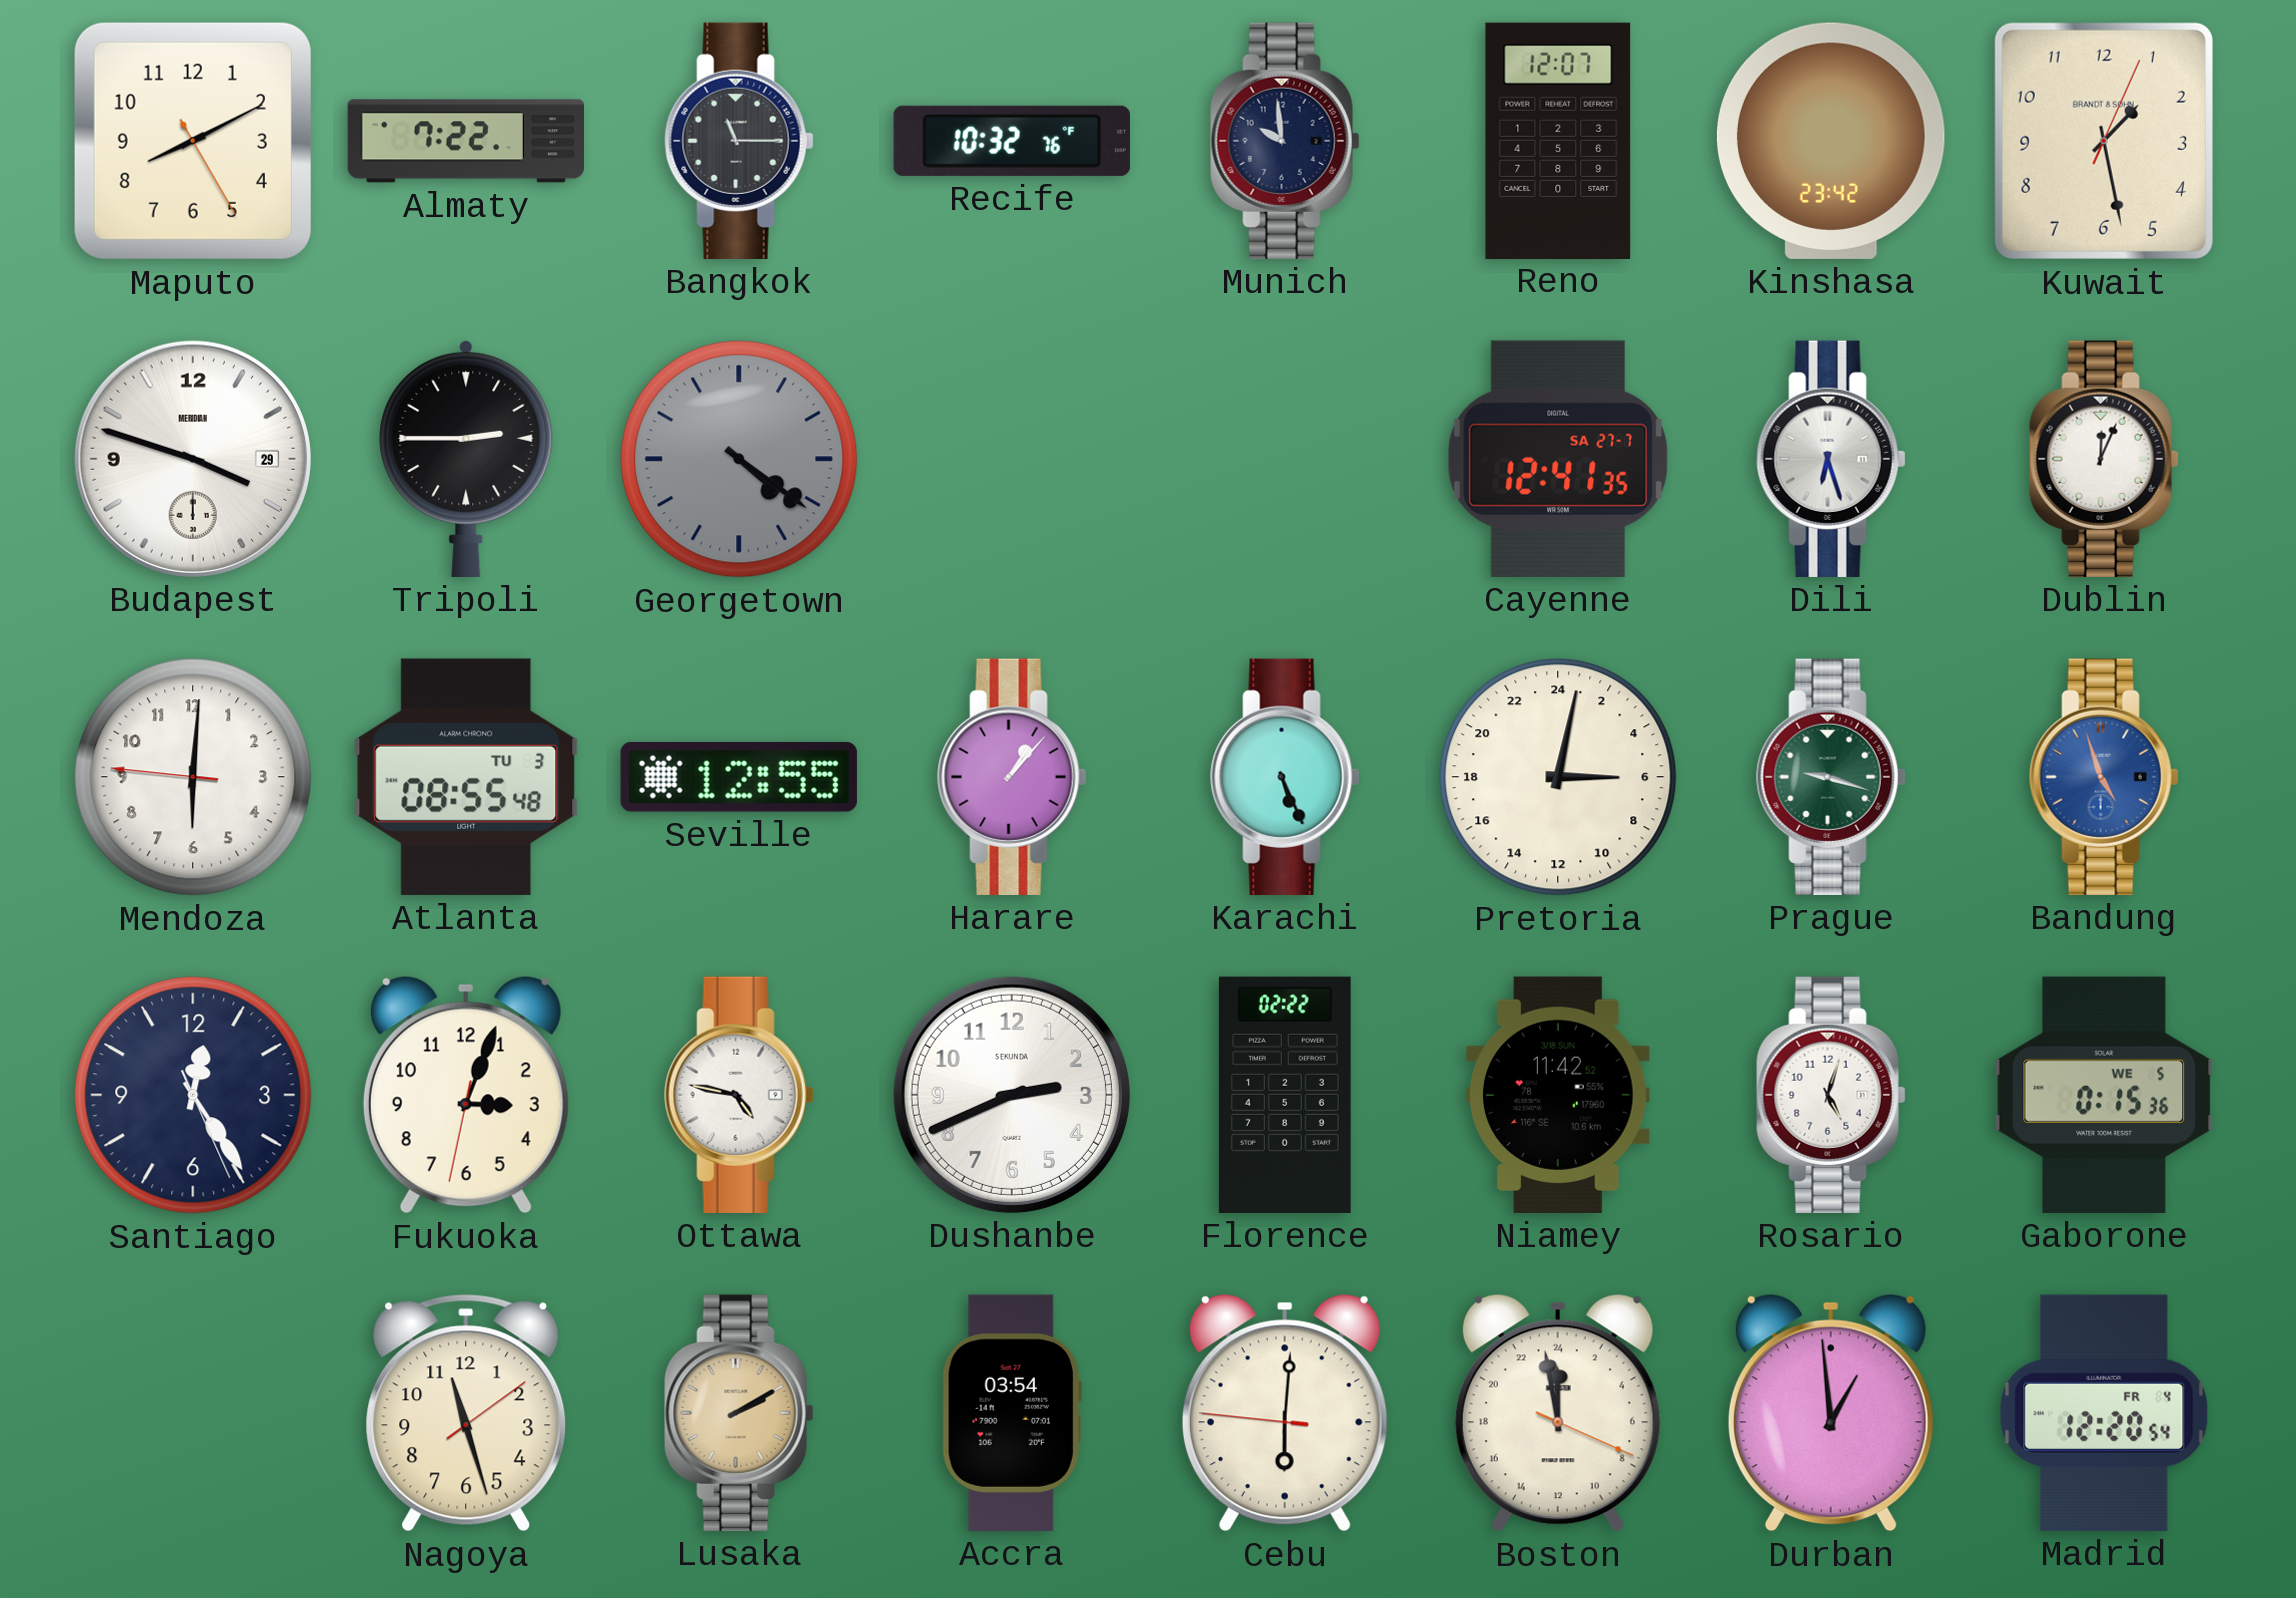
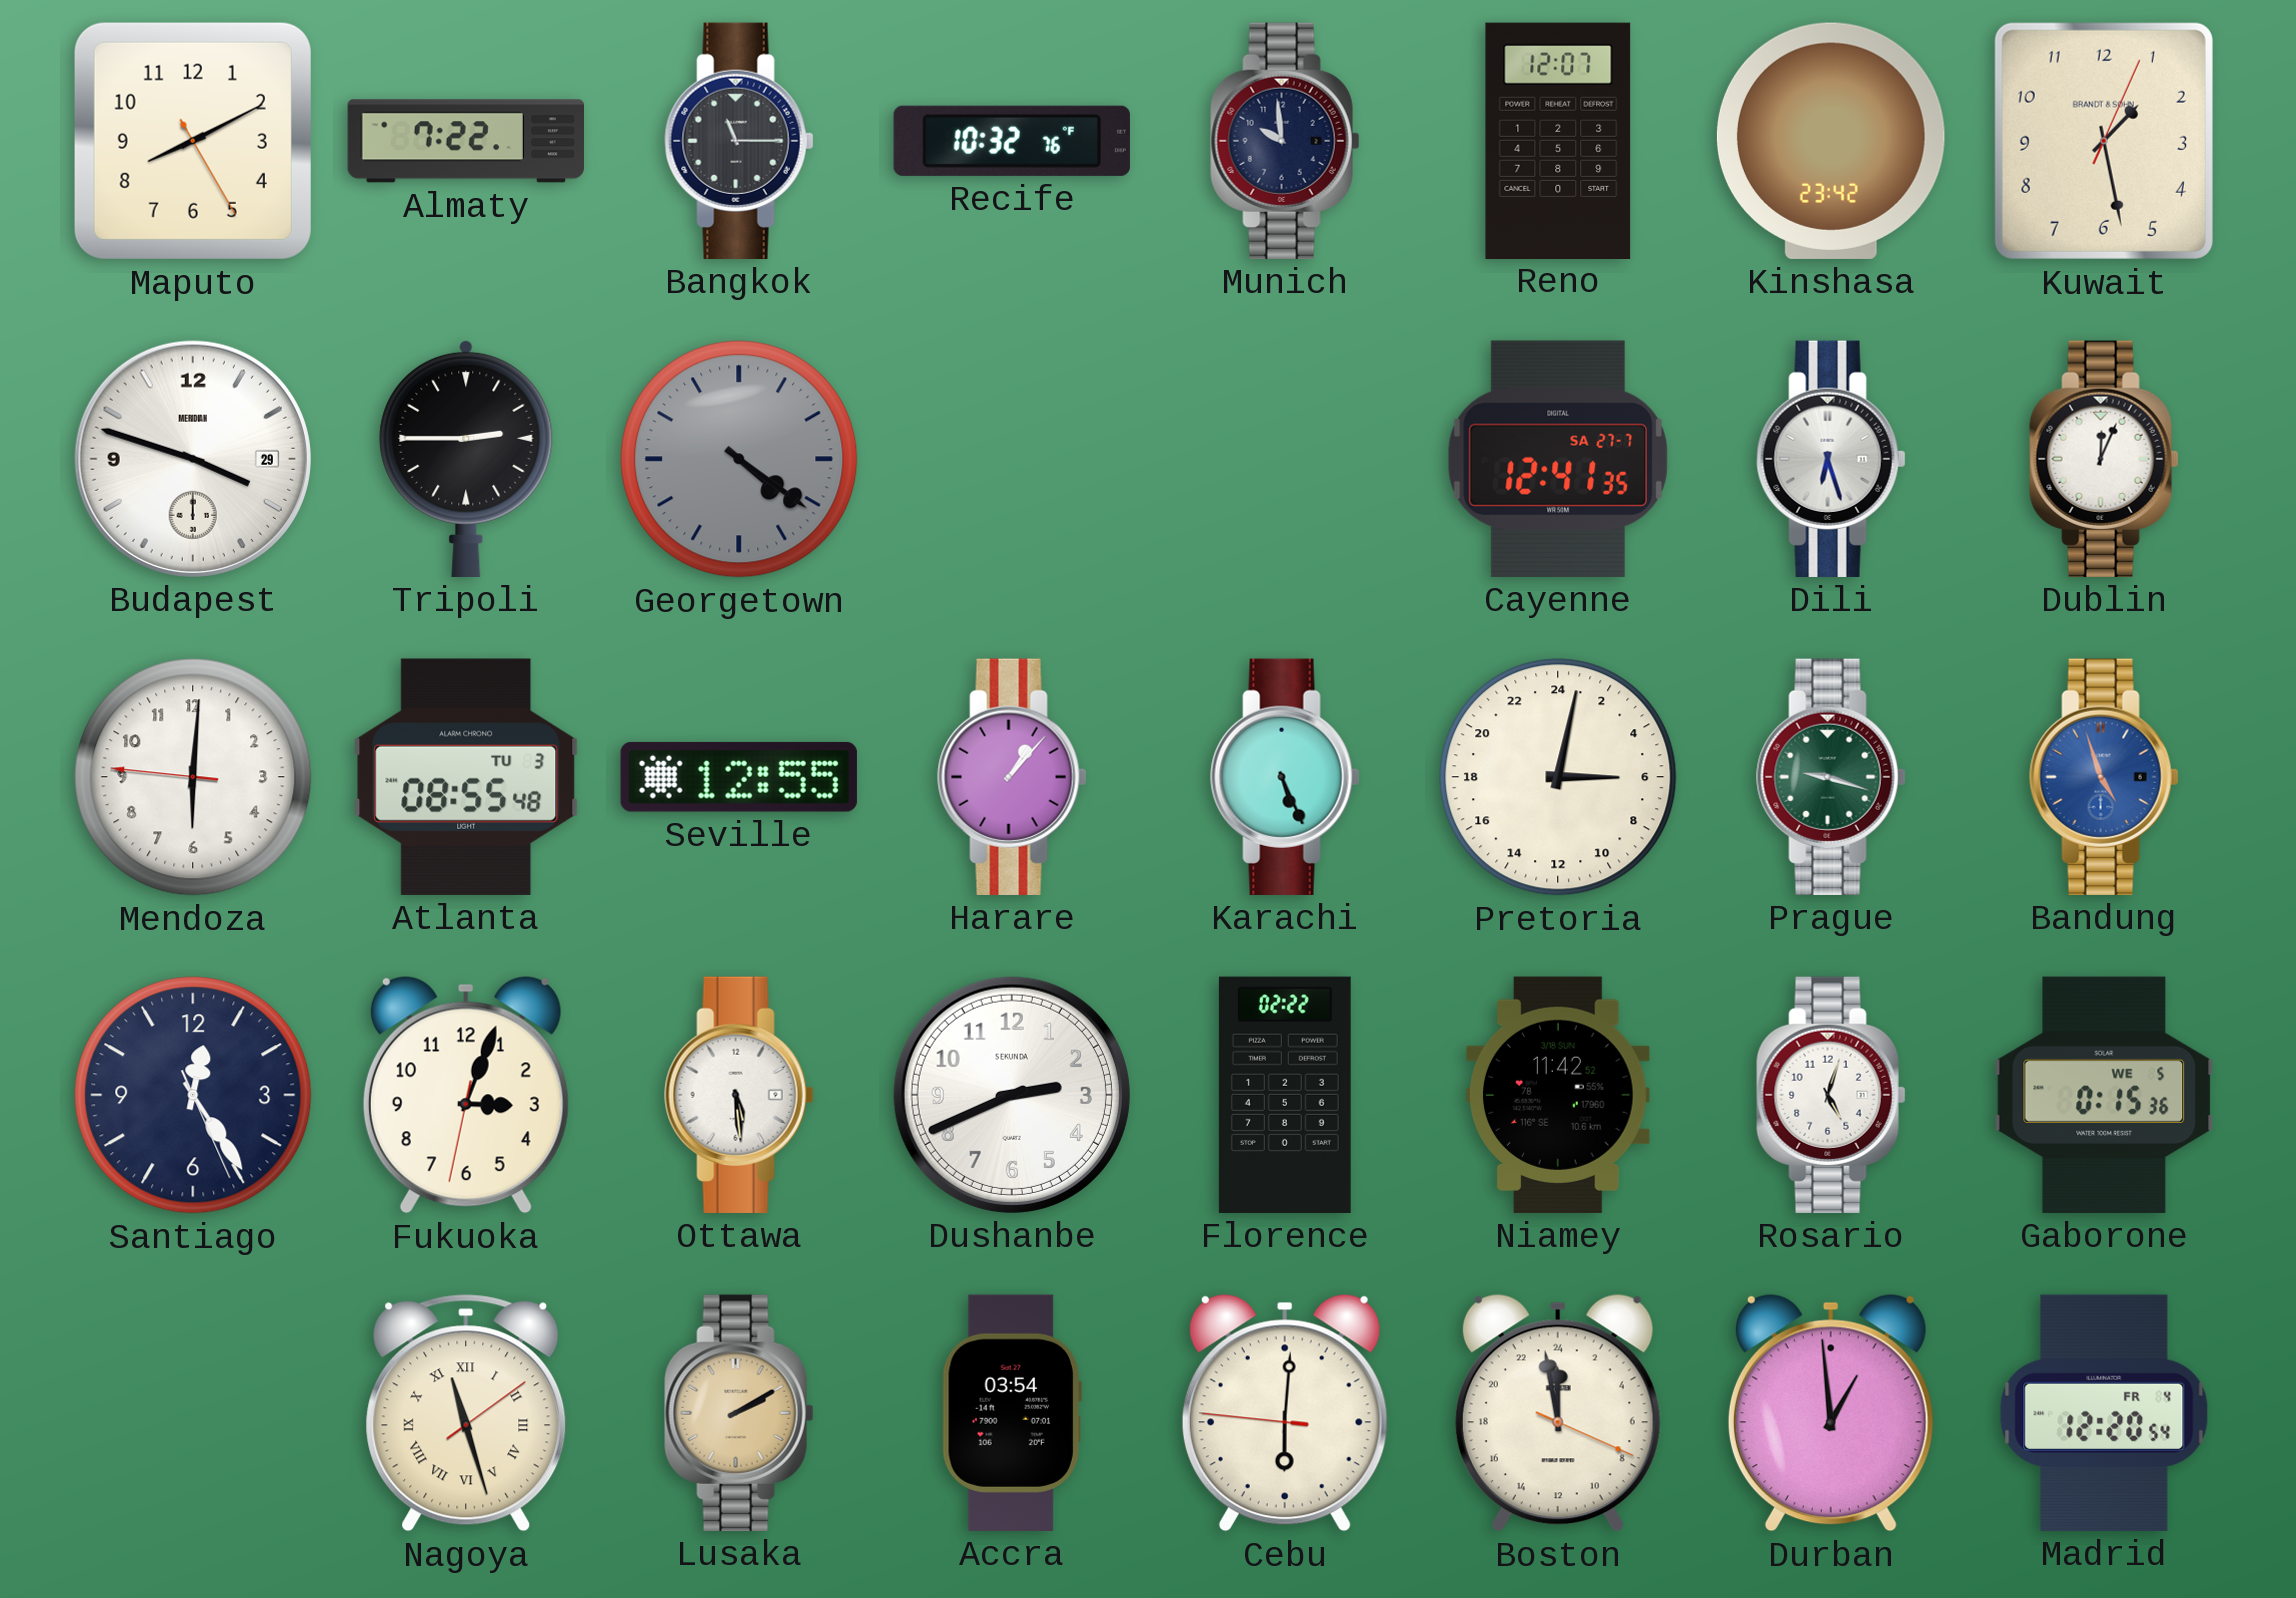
Ottawa: 4:47 -> 5:29
Nagoya numerals: Arabic -> Roman
